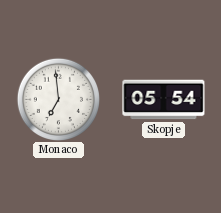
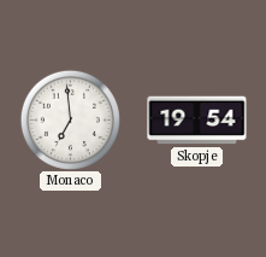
Skopje: 05:54 -> 19:54
